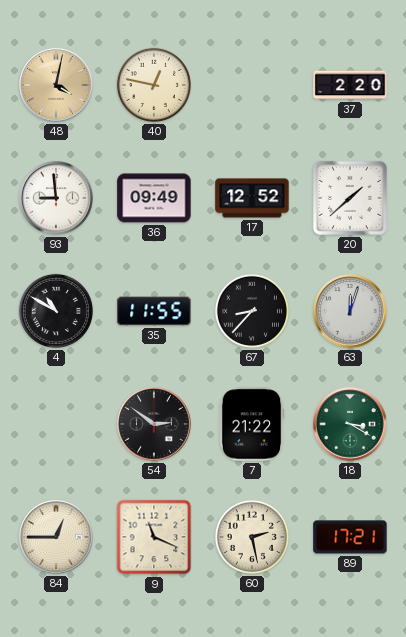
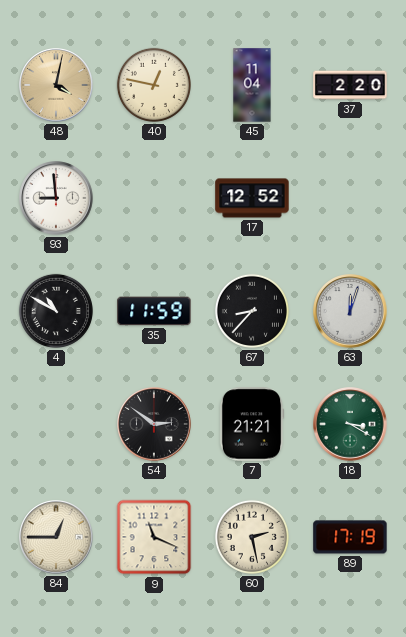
45: none -> 11:04
36: 09:49 -> none
20: 1:38 -> none
35: 11:55 -> 11:59
7: 21:22 -> 21:21
89: 17:21 -> 17:19
